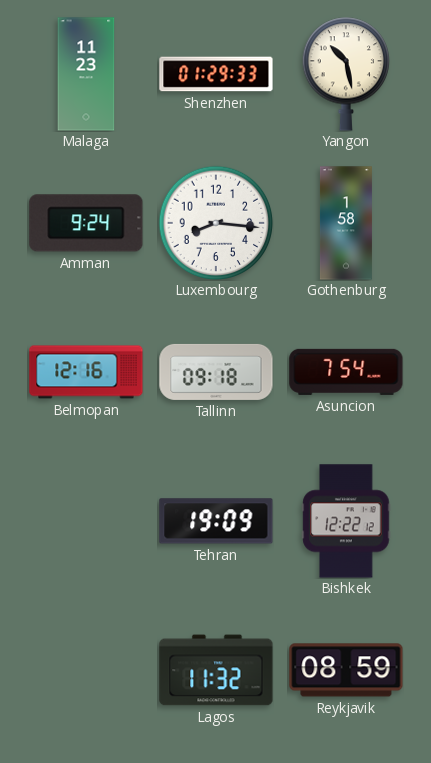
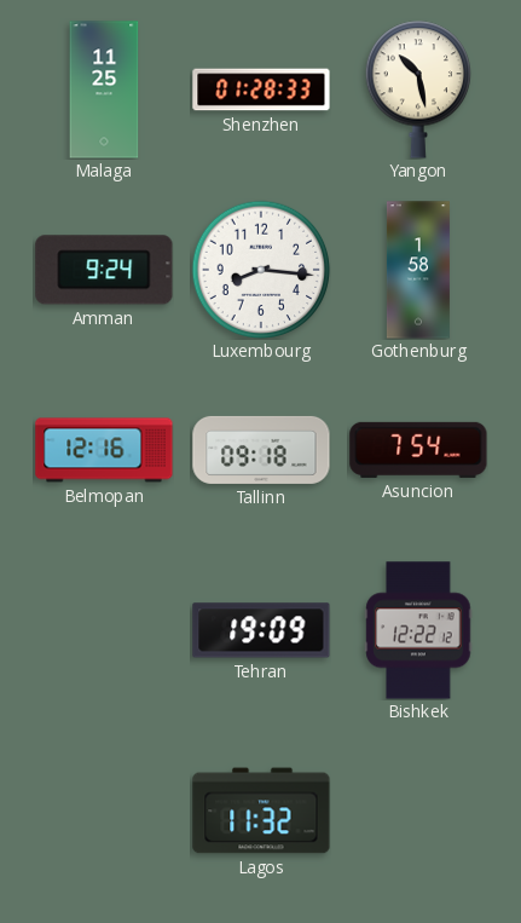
Malaga: 11:23 -> 11:25
Shenzhen: 01:29 -> 01:28
Reykjavik: 08:59 -> none
